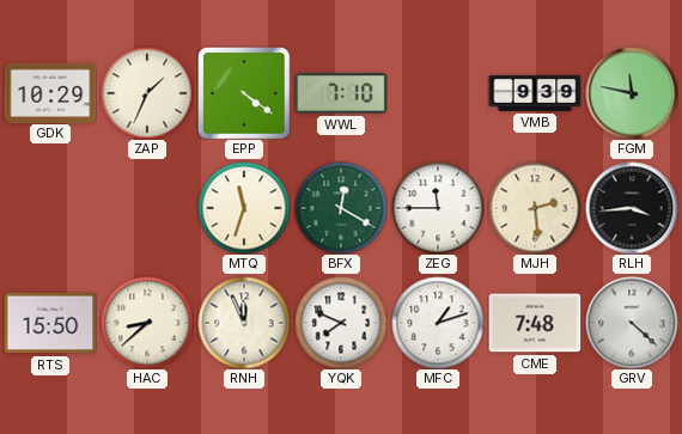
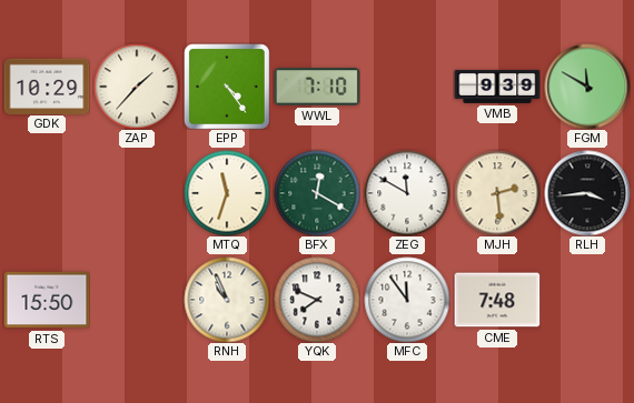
ZAP: 1:34 -> 1:37
EPP: 4:21 -> 4:24
FGM: 11:47 -> 11:50
ZEG: 11:45 -> 11:50
HAC: 8:38 -> none
RNH: 11:56 -> 10:56
MFC: 1:12 -> 11:54
GRV: 4:22 -> none
